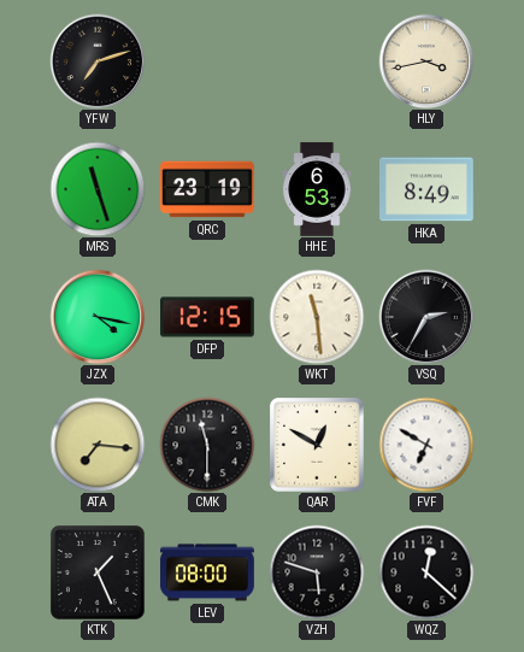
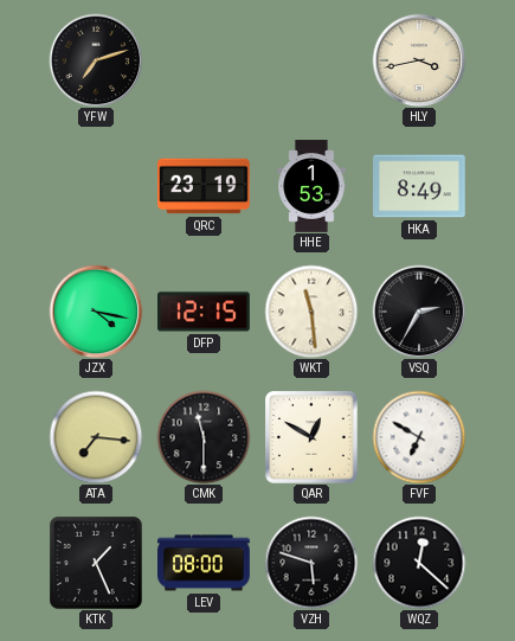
MRS: 11:27 -> none
HHE: 6:53 -> 1:53
